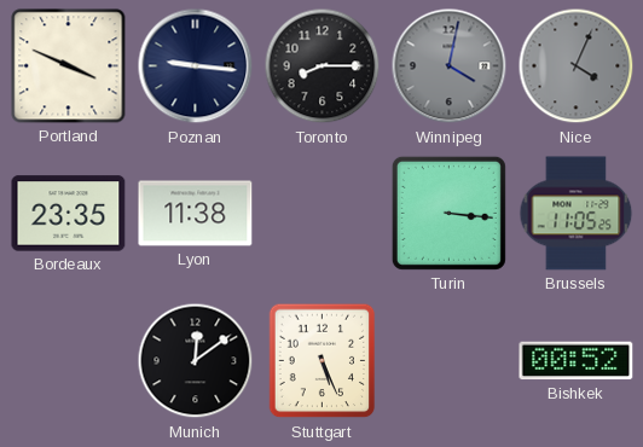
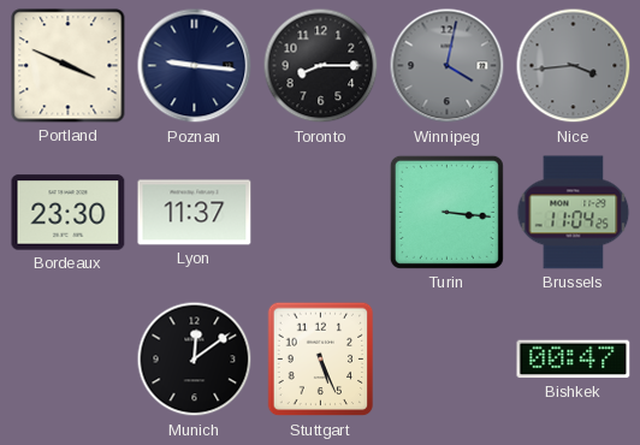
Nice: 4:04 -> 3:44
Bordeaux: 23:35 -> 23:30
Lyon: 11:38 -> 11:37
Brussels: 11:05 -> 11:04
Bishkek: 00:52 -> 00:47
